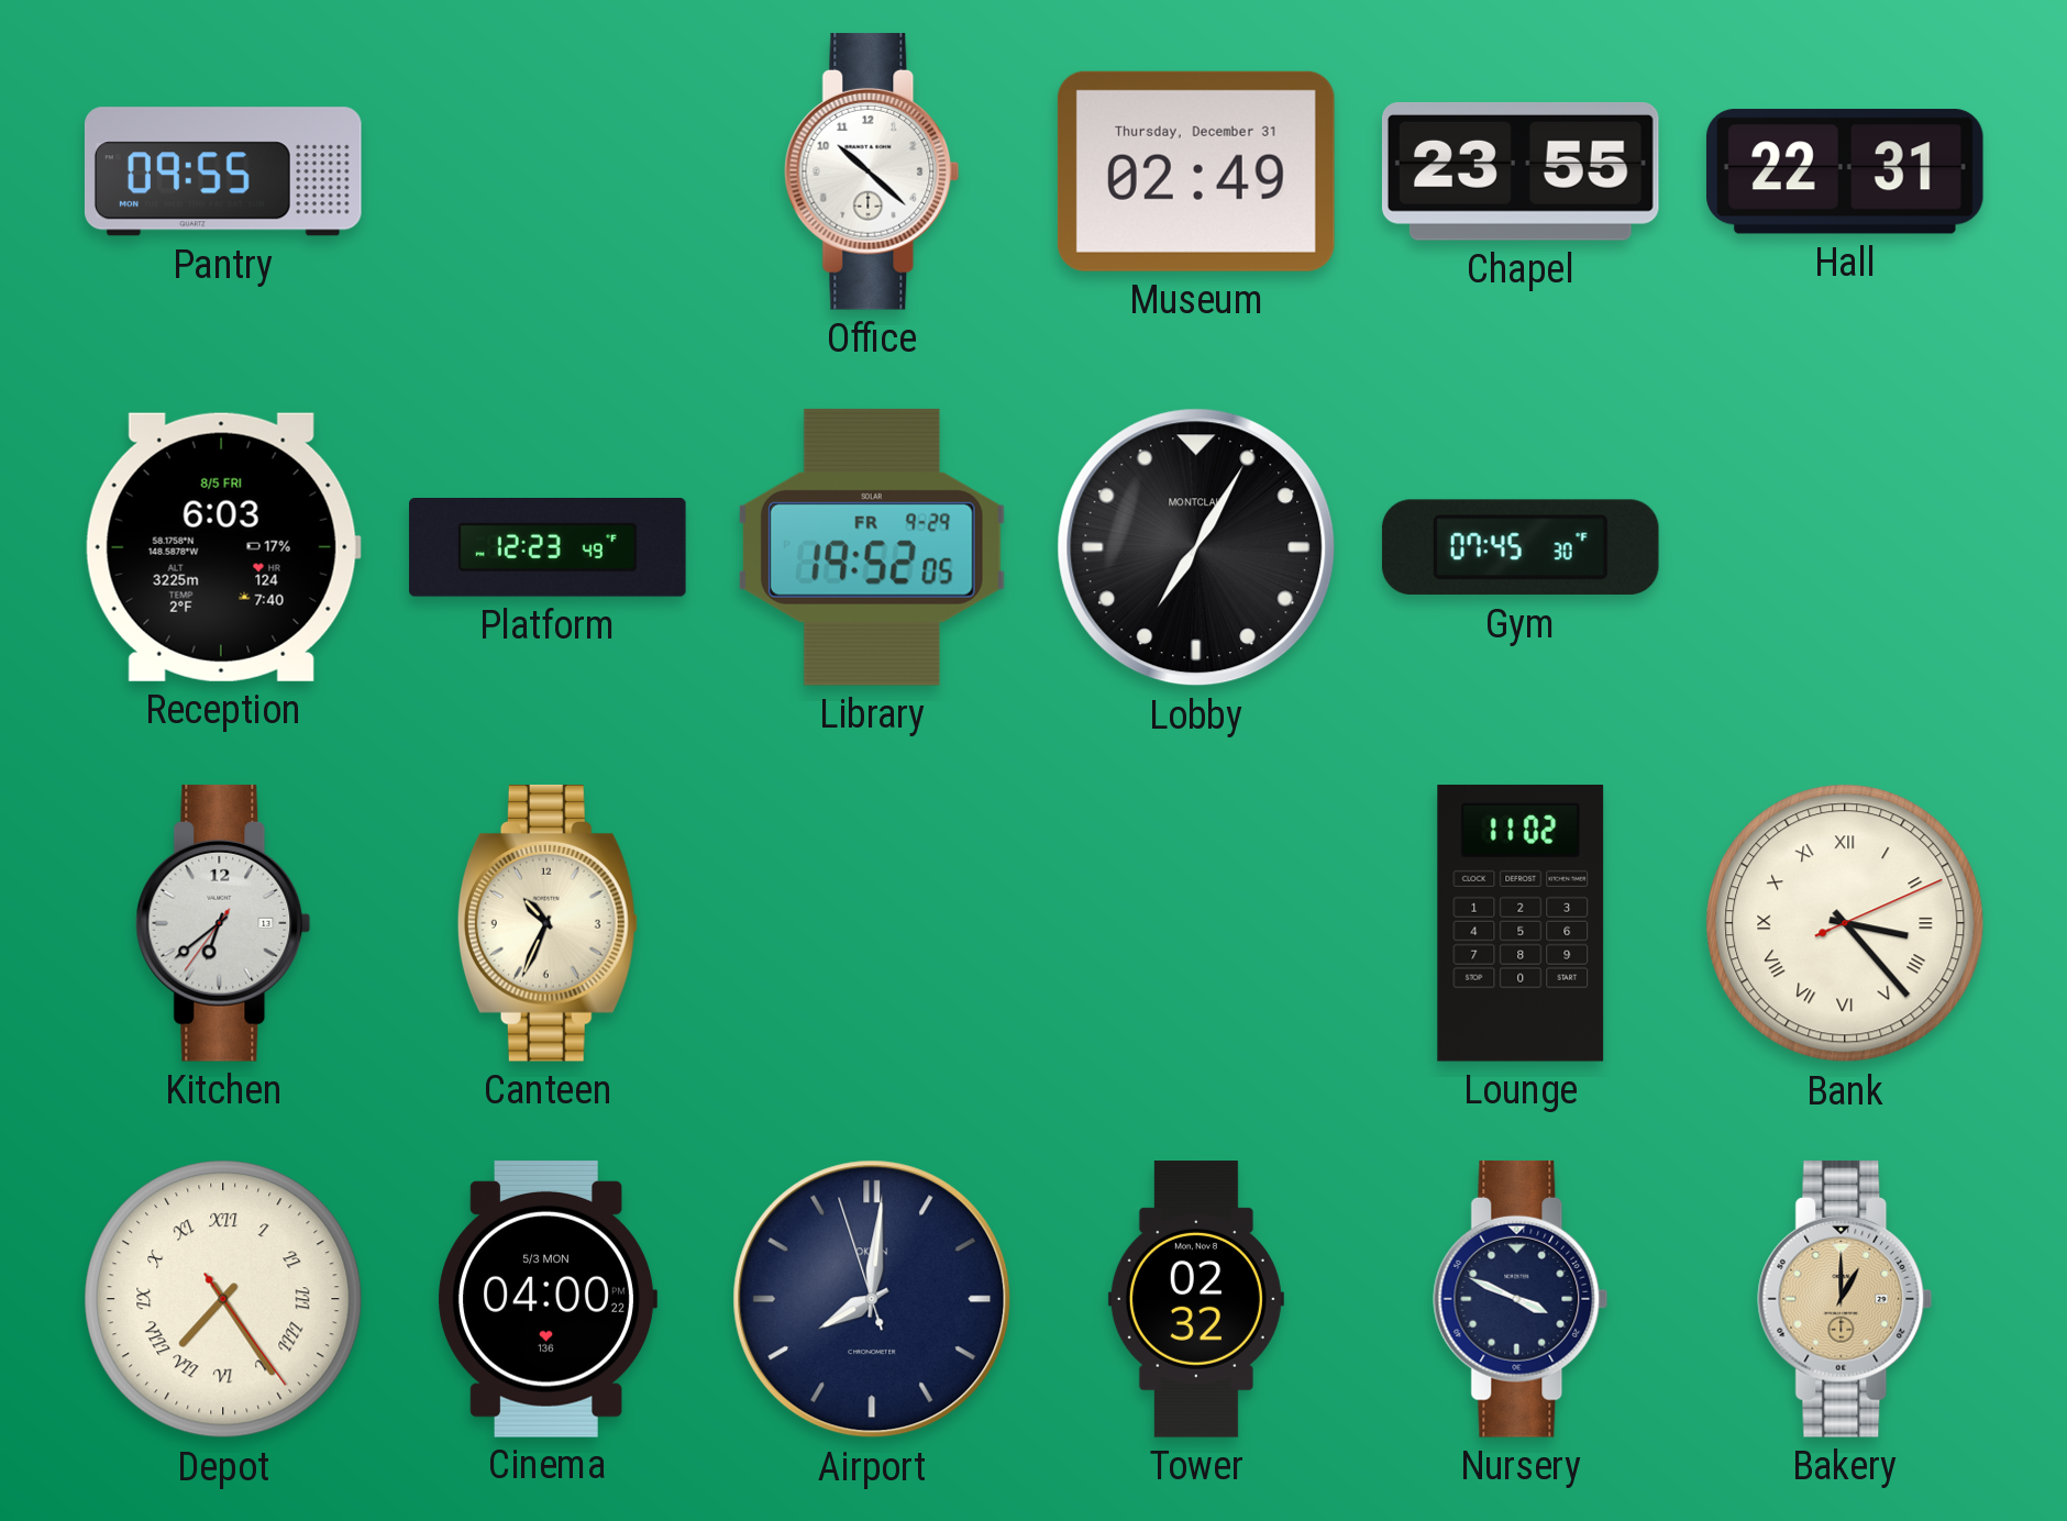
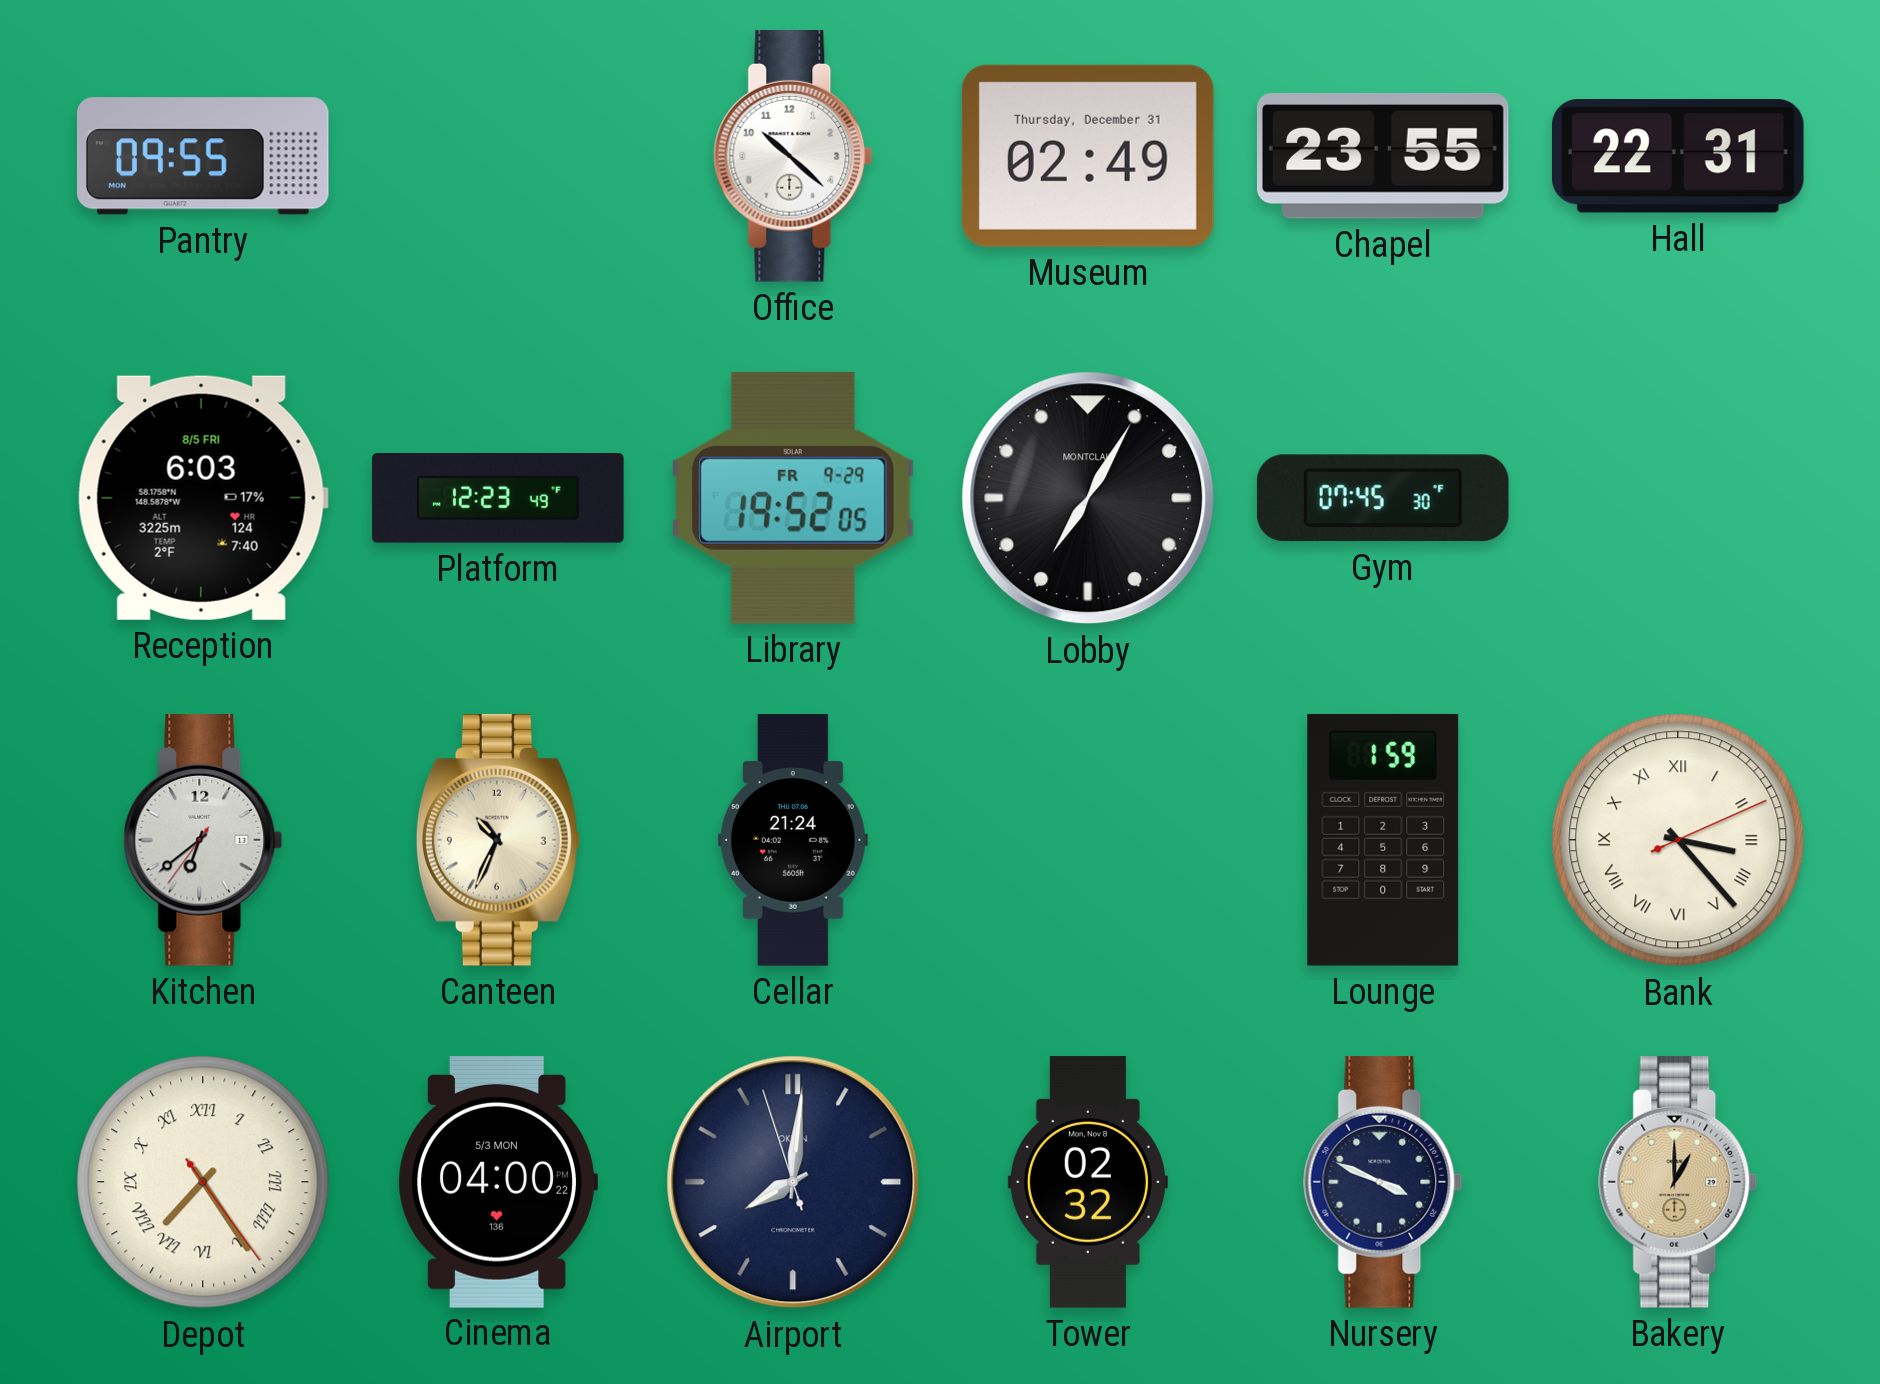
Cellar: none -> 21:24
Lounge: 11:02 -> 1:59
